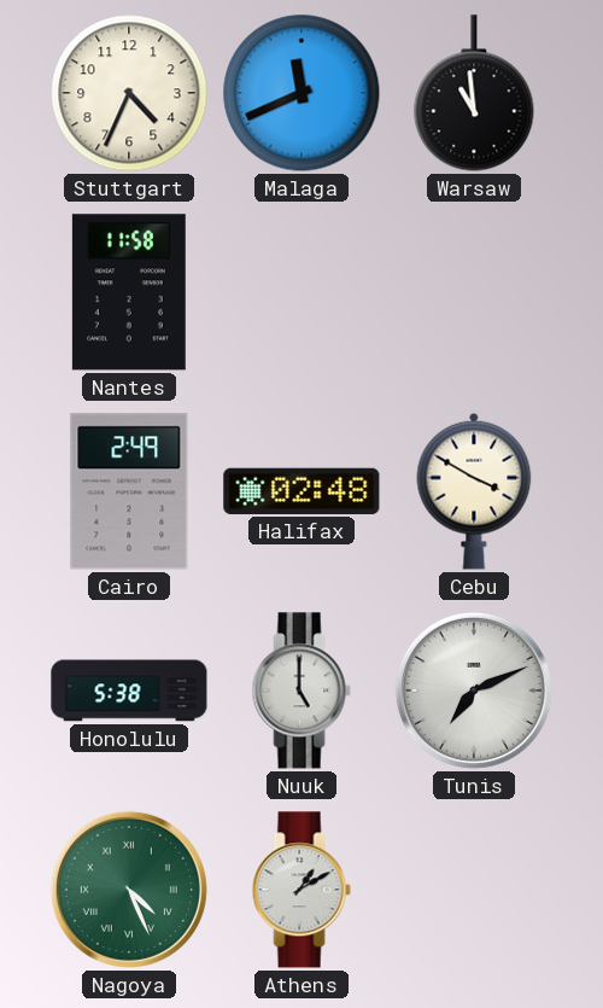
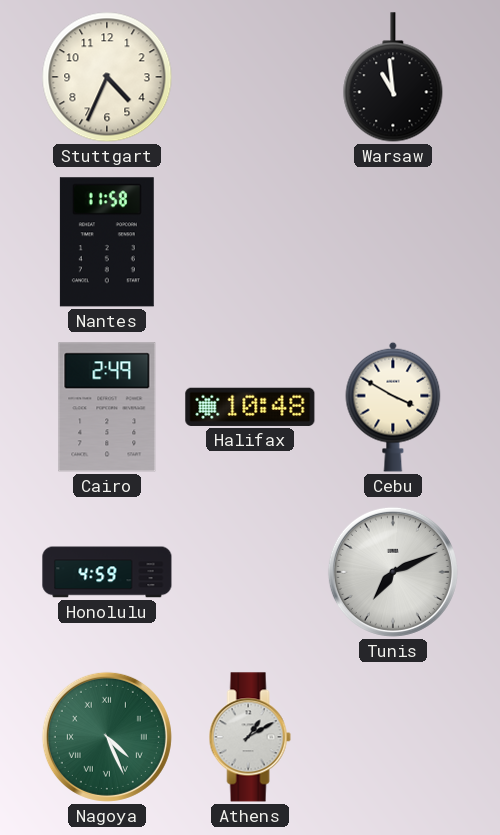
Malaga: 11:41 -> none
Halifax: 02:48 -> 10:48
Honolulu: 5:38 -> 4:59
Nuuk: 5:00 -> none
